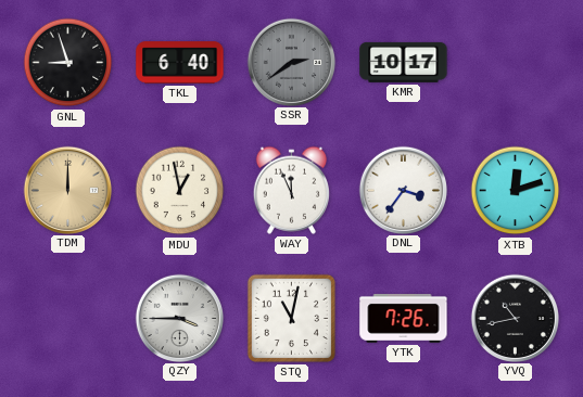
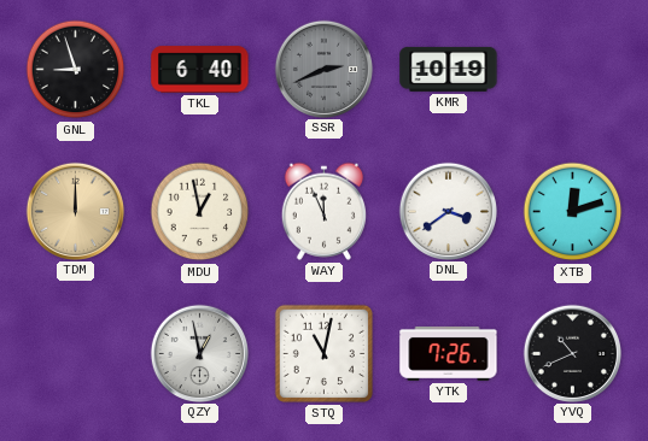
SSR: 2:39 -> 2:41
KMR: 10:17 -> 10:19
DNL: 3:36 -> 3:39
QZY: 3:45 -> 12:58
YVQ: 10:43 -> 10:41
